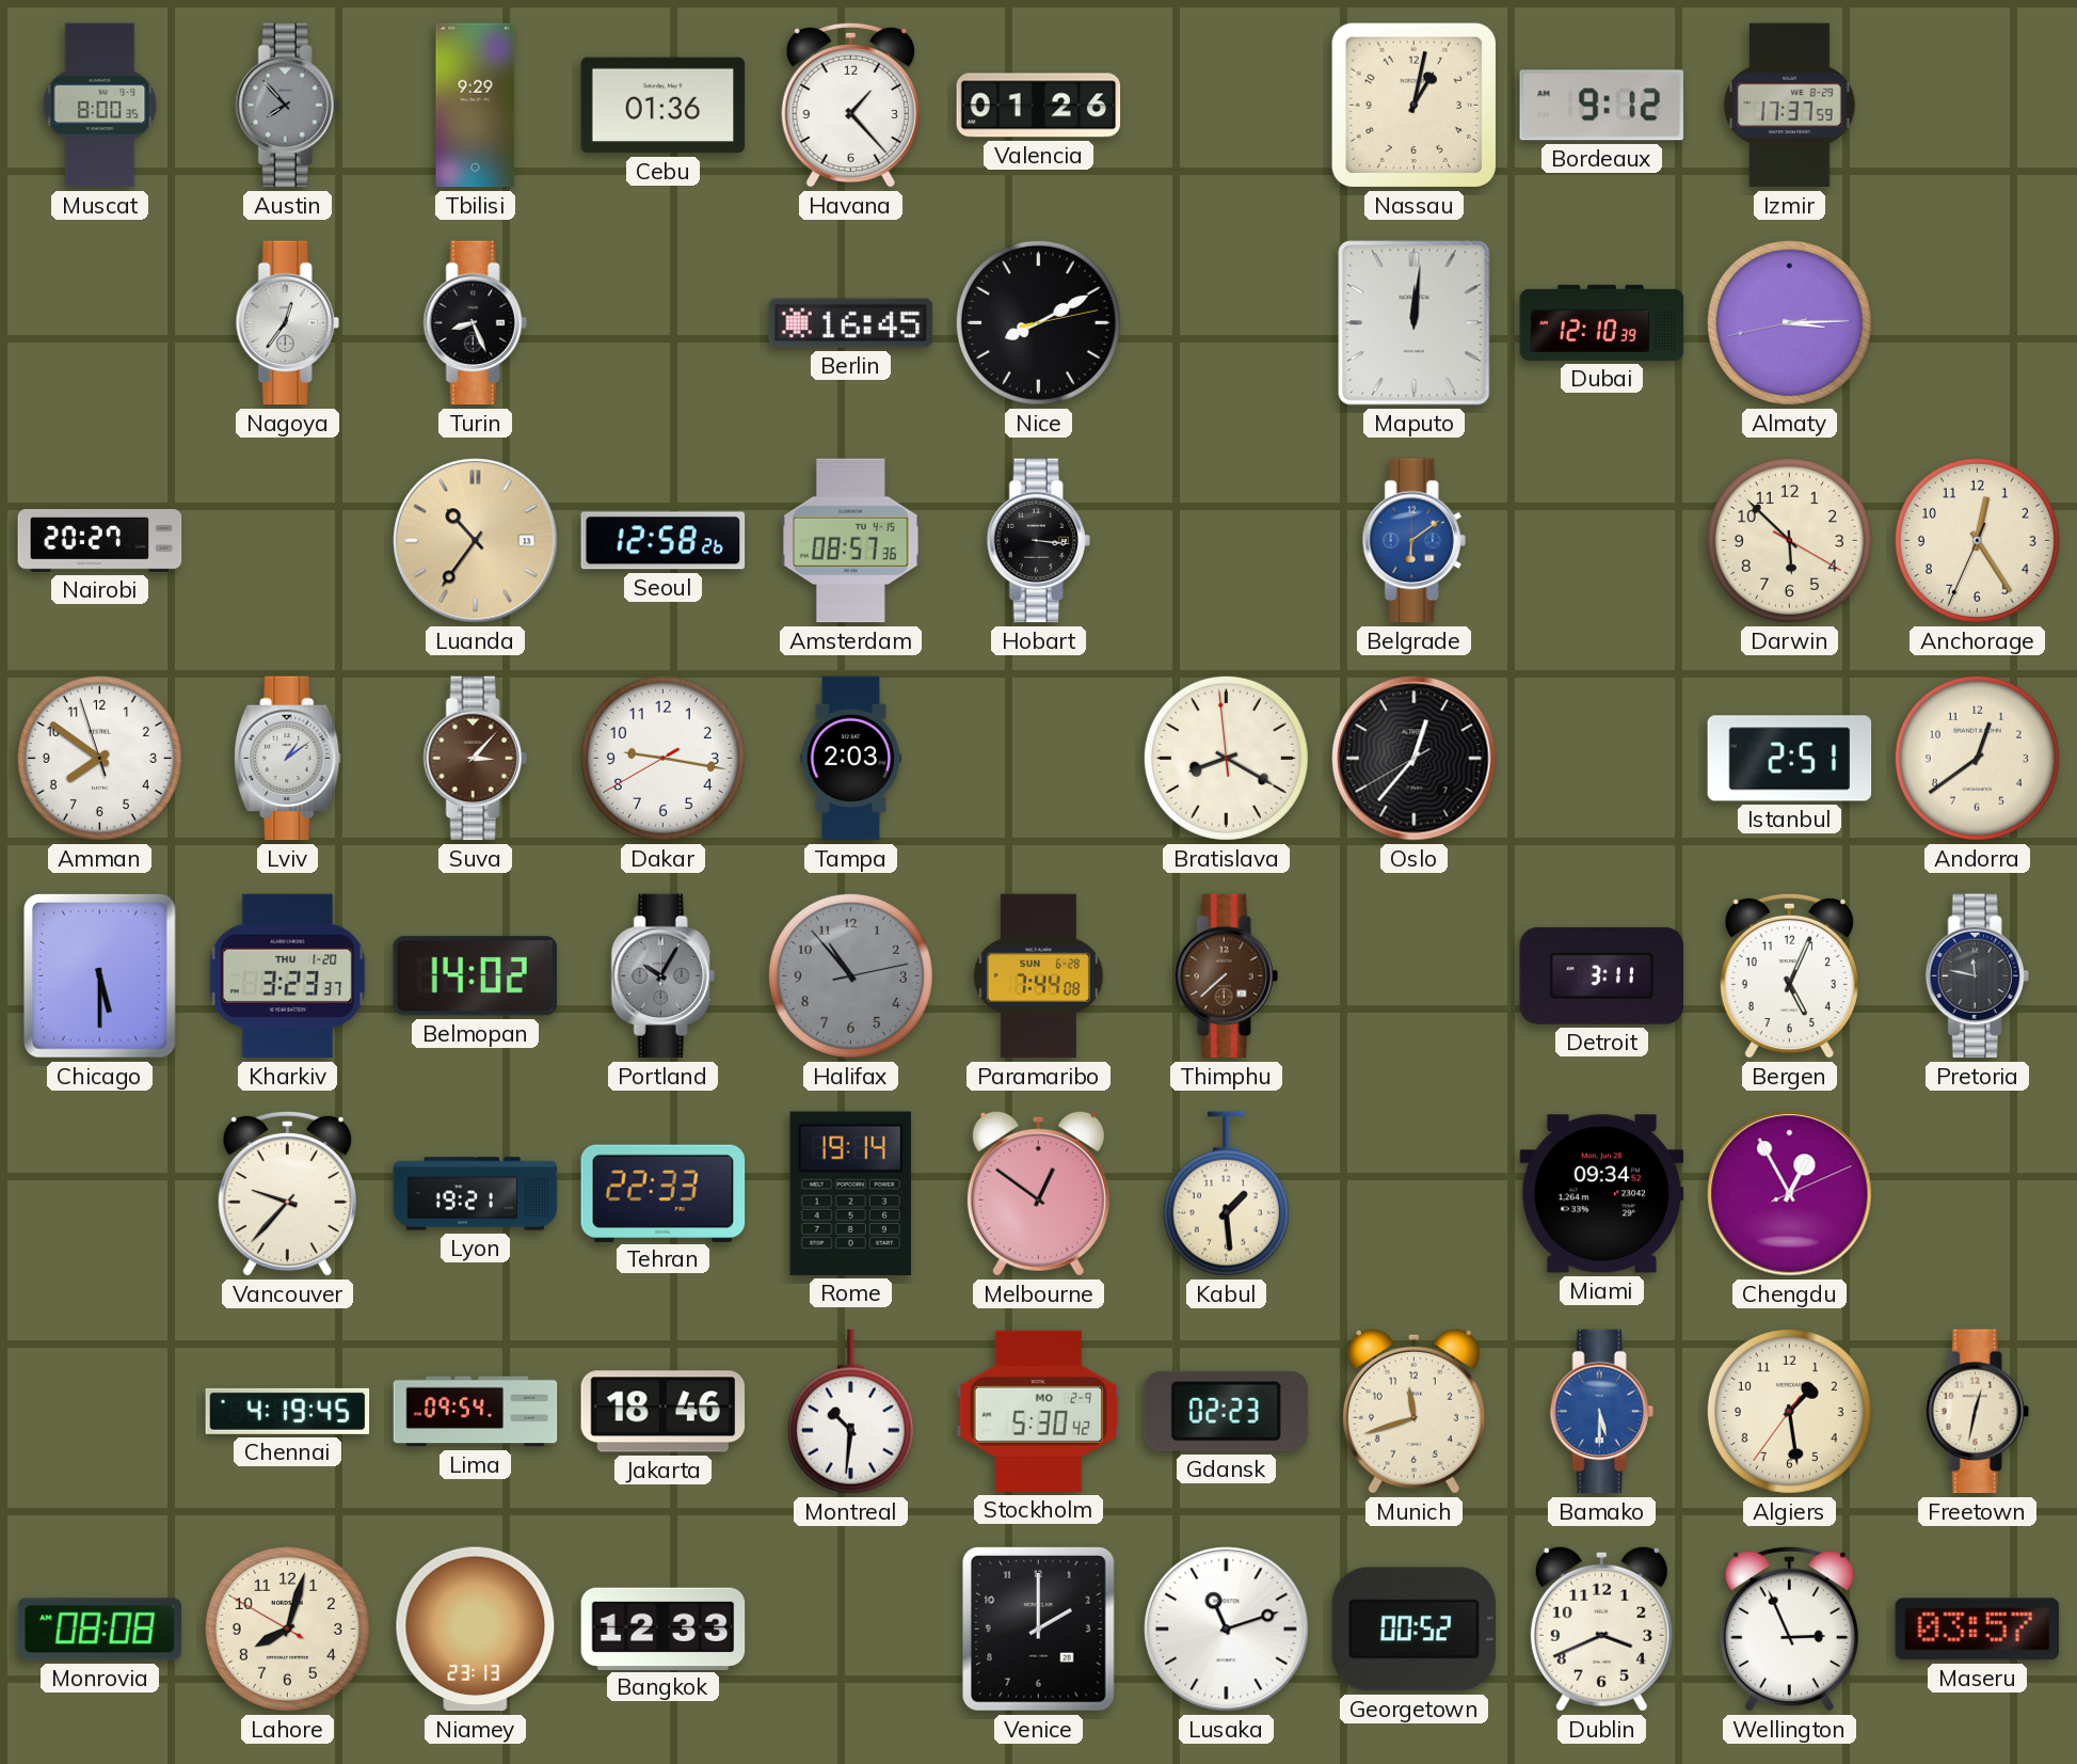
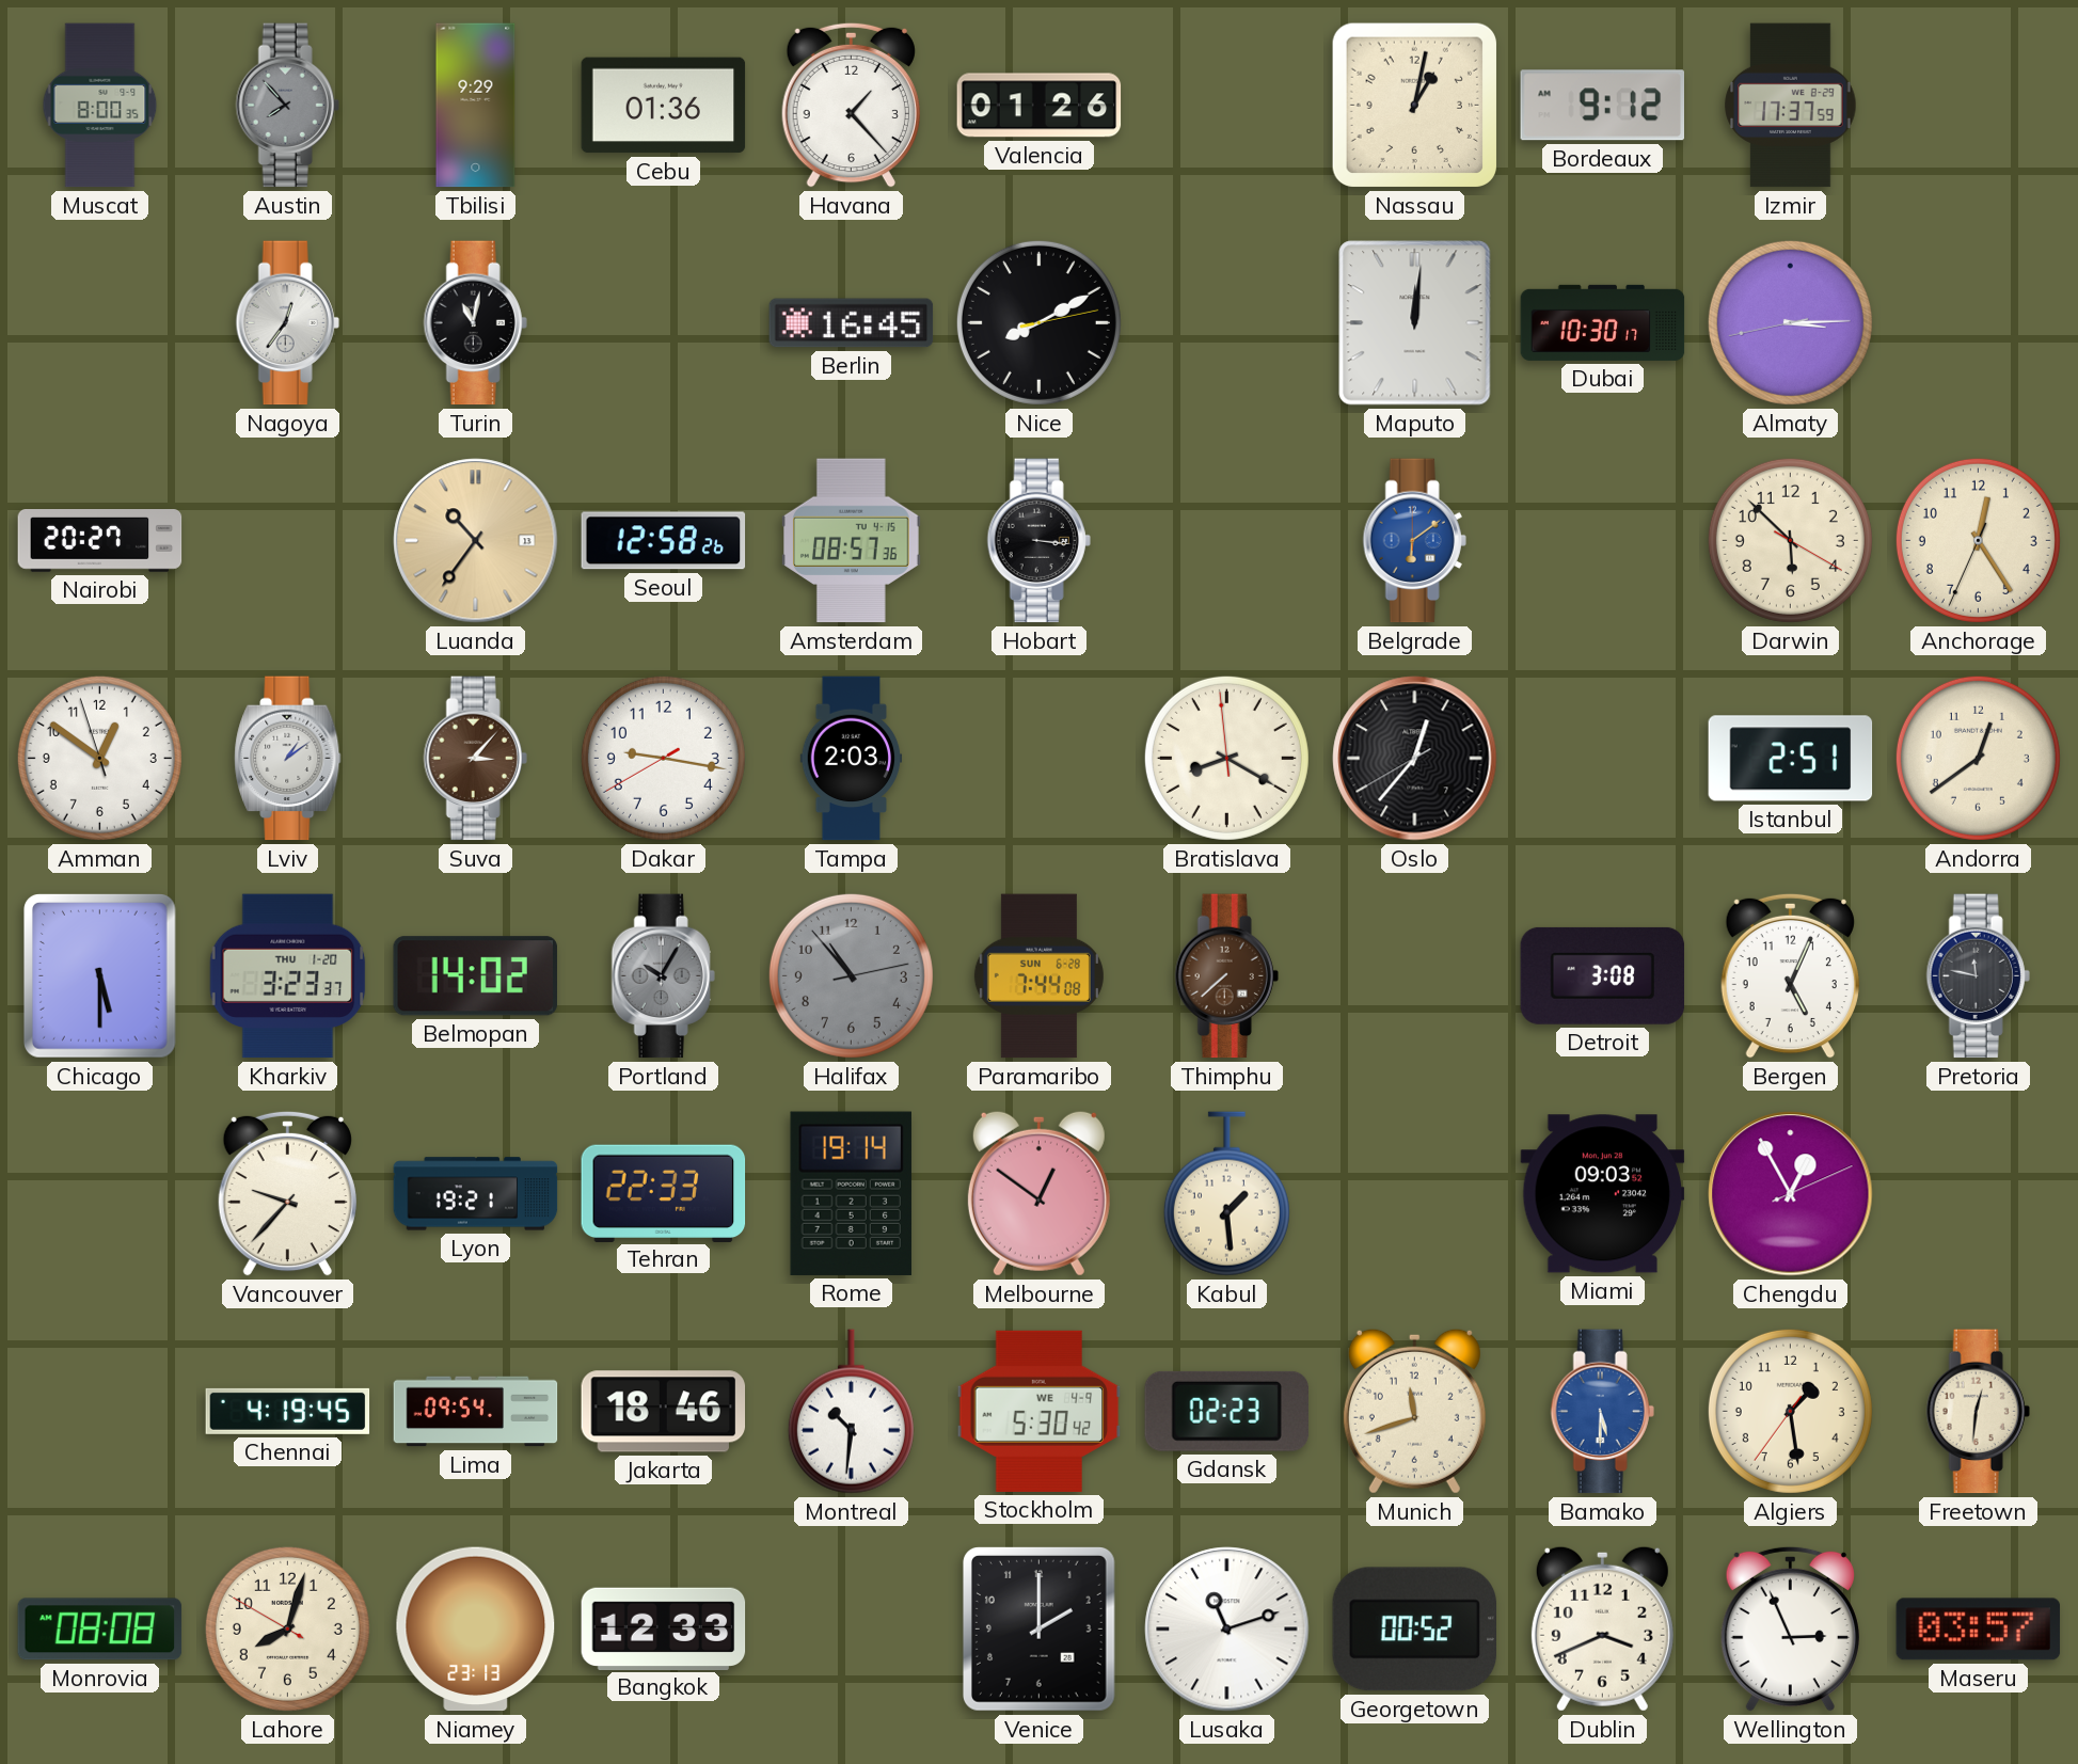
Turin: 8:26 -> 11:02
Dubai: 12:10 -> 10:30
Amman: 7:50 -> 12:50
Detroit: 3:11 -> 3:08
Miami: 09:34 -> 09:03
Stockholm date: MO 2-9 -> WE 4-9
Freetown: 12:32 -> 12:31
